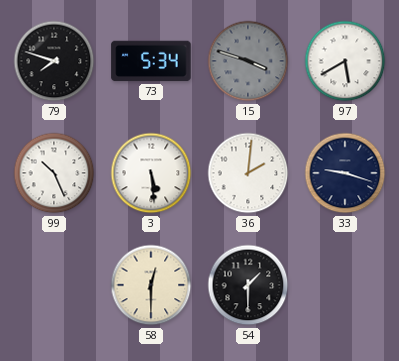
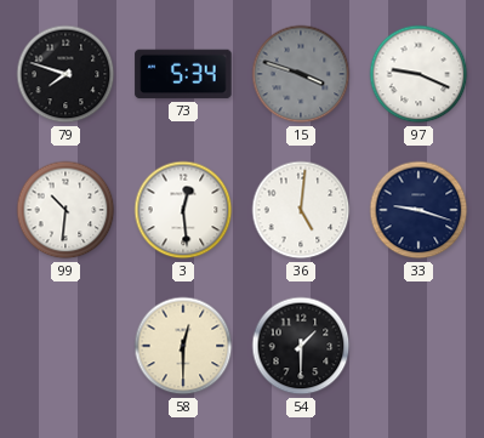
97: 5:40 -> 9:19
99: 10:26 -> 10:31
3: 5:29 -> 12:29
36: 2:01 -> 5:01
